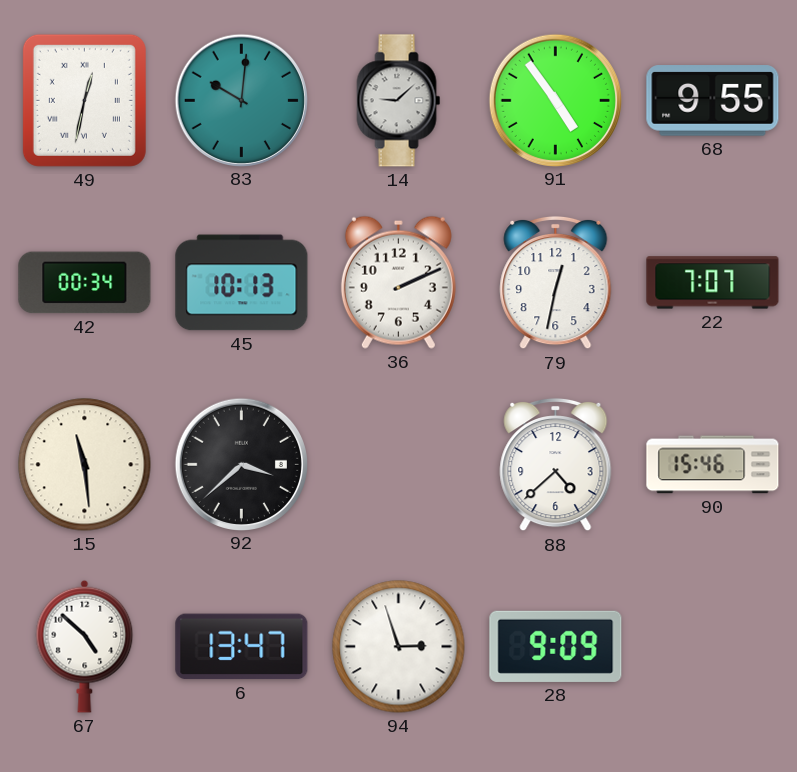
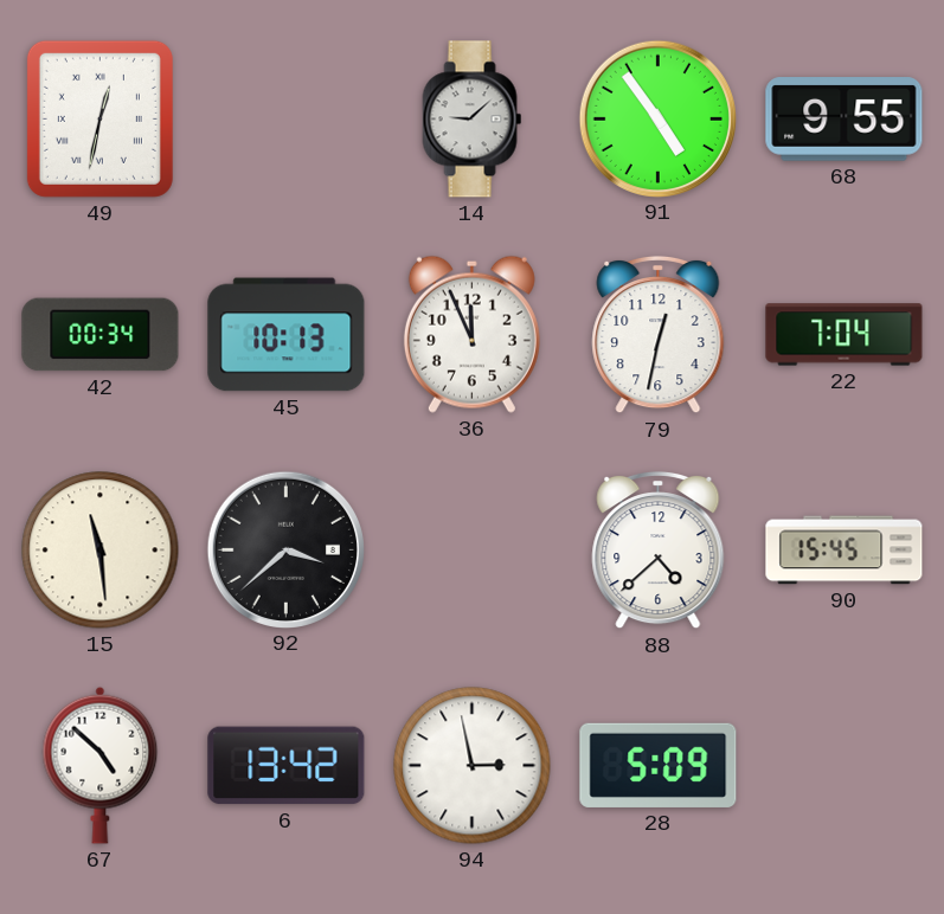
83: 10:01 -> none
36: 2:11 -> 11:56
22: 7:07 -> 7:04
90: 15:46 -> 15:45
6: 13:47 -> 13:42
94: 2:57 -> 2:58
28: 9:09 -> 5:09
